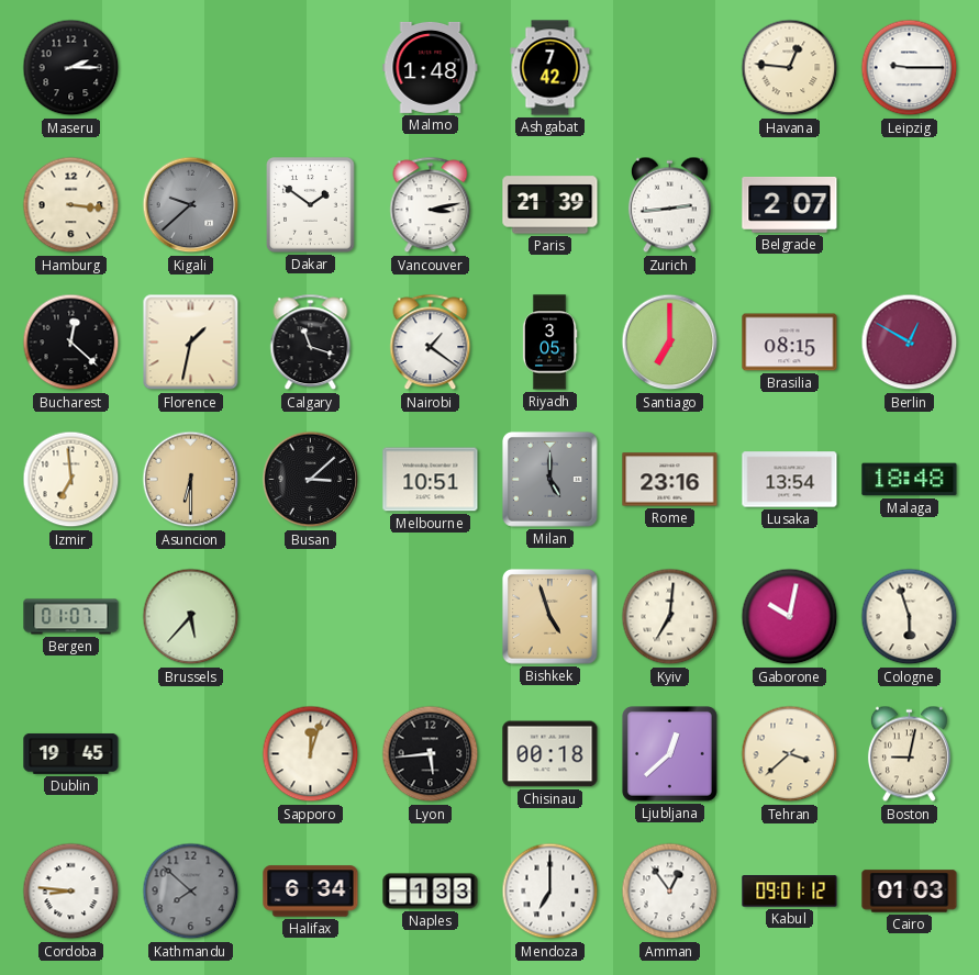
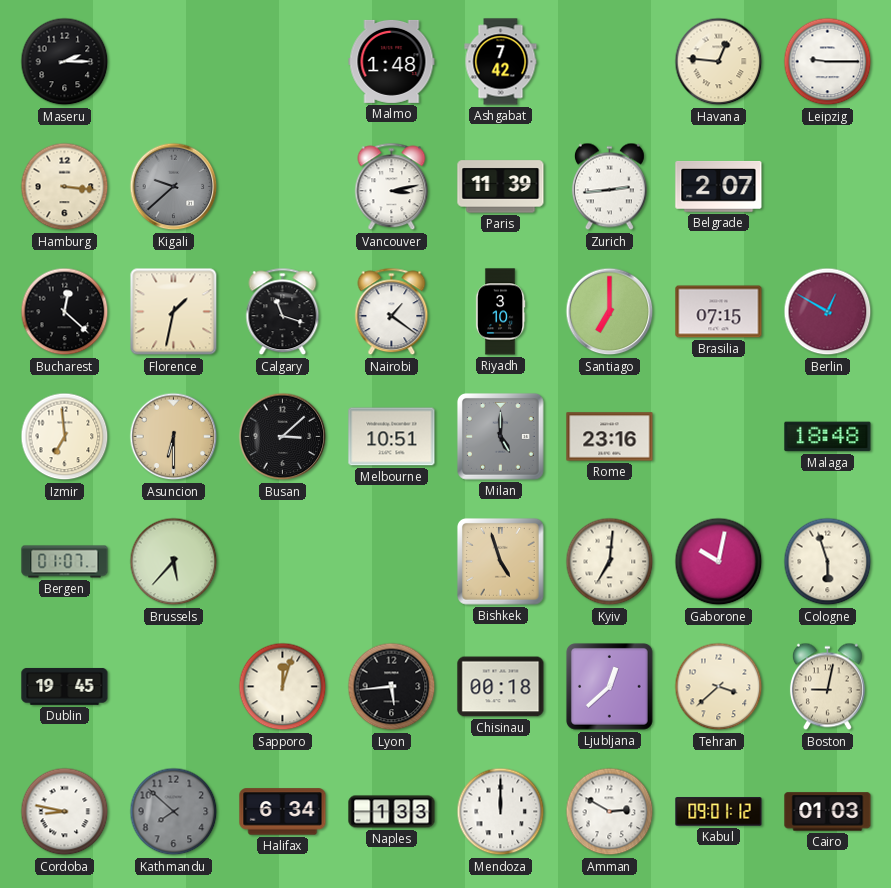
Dakar: 1:51 -> none
Paris: 21:39 -> 11:39
Riyadh: 3:05 -> 3:10
Brasilia: 08:15 -> 07:15
Lusaka: 13:54 -> none
Cordoba: 8:46 -> 8:47
Mendoza: 7:00 -> 12:00
Amman: 12:54 -> 2:50
